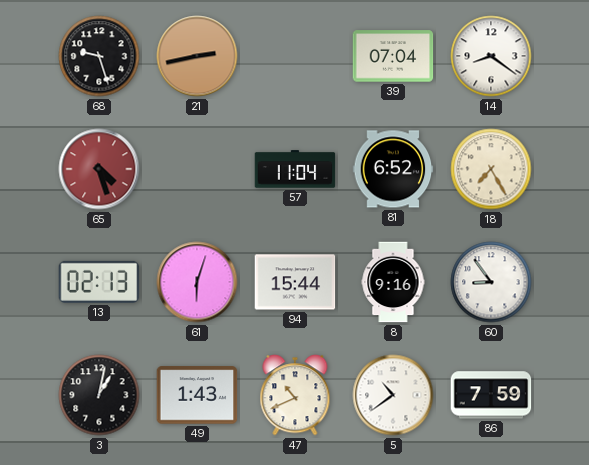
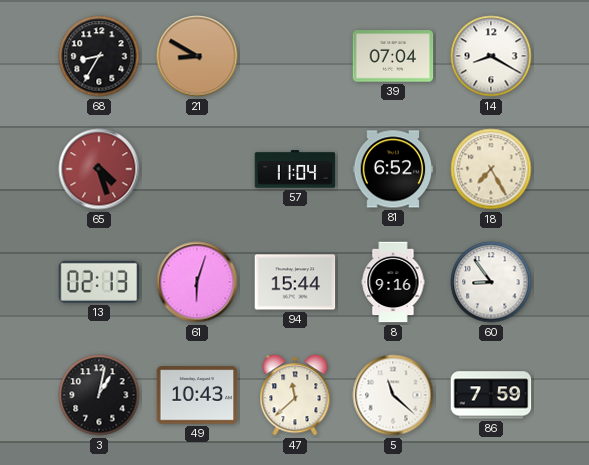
68: 9:27 -> 8:35
21: 2:43 -> 8:50
14: 8:21 -> 8:20
49: 1:43 -> 10:43
47: 10:41 -> 11:38
5: 10:39 -> 11:22
